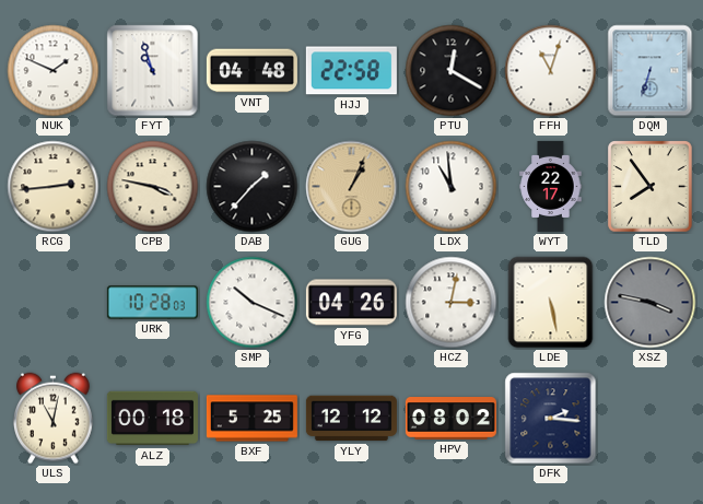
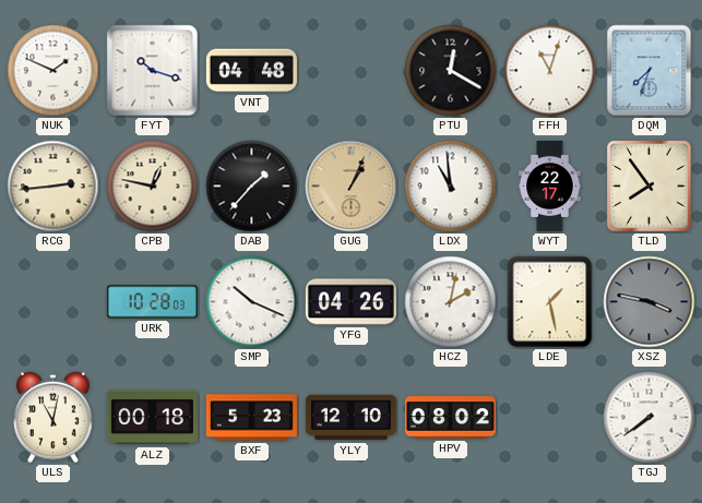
FYT: 10:57 -> 10:18
HJJ: 22:58 -> none
DQM: 6:33 -> 7:33
CPB: 3:47 -> 12:47
HCZ: 3:02 -> 2:02
LDE: 5:28 -> 1:28
BXF: 5:25 -> 5:23
YLY: 12:12 -> 12:10
DFK: 2:16 -> none
TGJ: none -> 7:39
